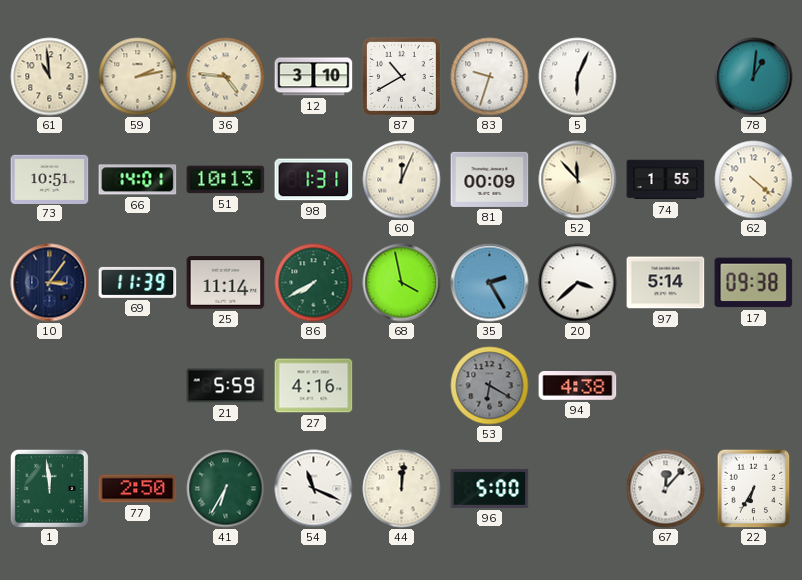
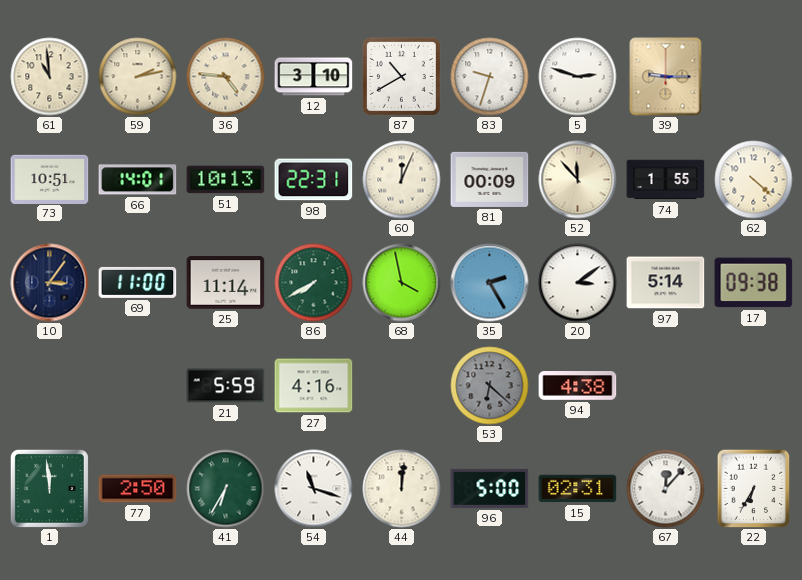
5: 6:04 -> 2:48
39: none -> 9:15
78: 1:01 -> none
98: 1:31 -> 22:31
69: 11:39 -> 11:00
20: 3:38 -> 3:09
53: 6:20 -> 6:22
54: 11:19 -> 11:18
15: none -> 02:31
